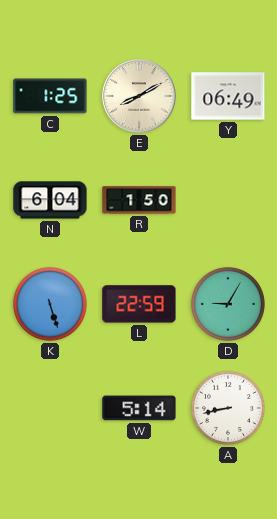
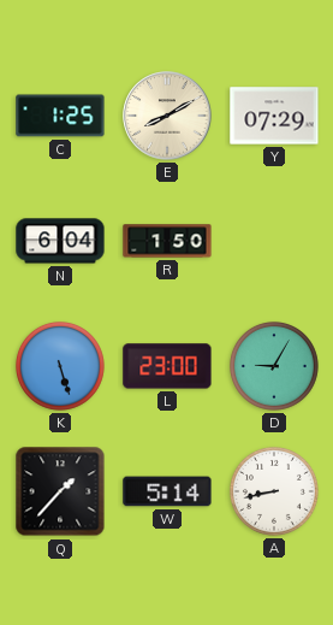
Y: 06:49 -> 07:29
L: 22:59 -> 23:00
Q: none -> 1:37
